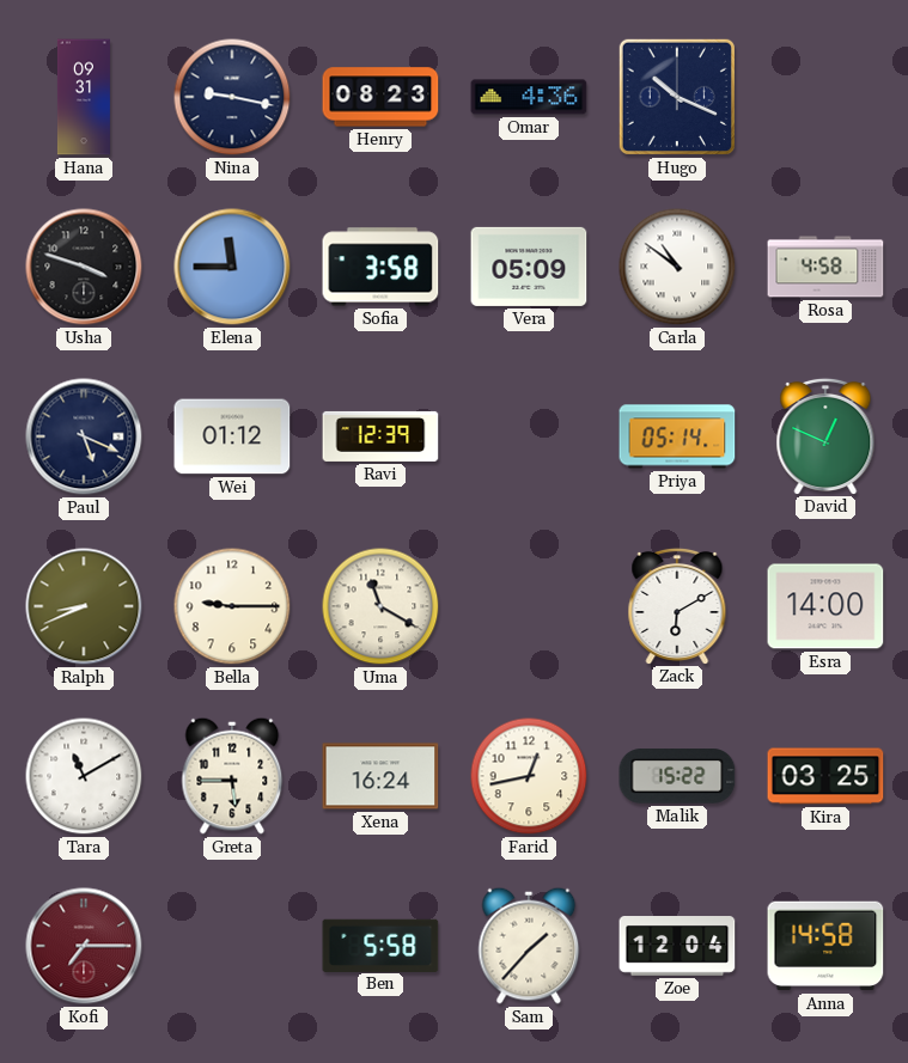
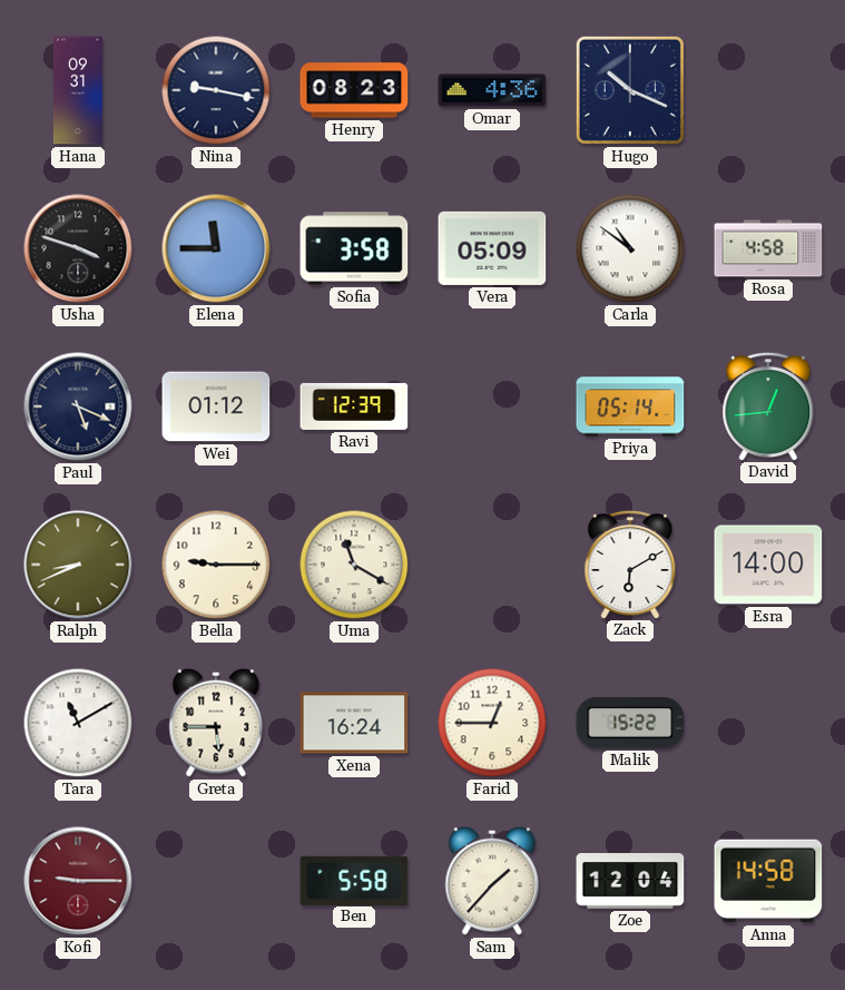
David: 12:49 -> 12:44
Farid: 12:43 -> 12:45
Kira: 03:25 -> none
Kofi: 7:15 -> 9:15
